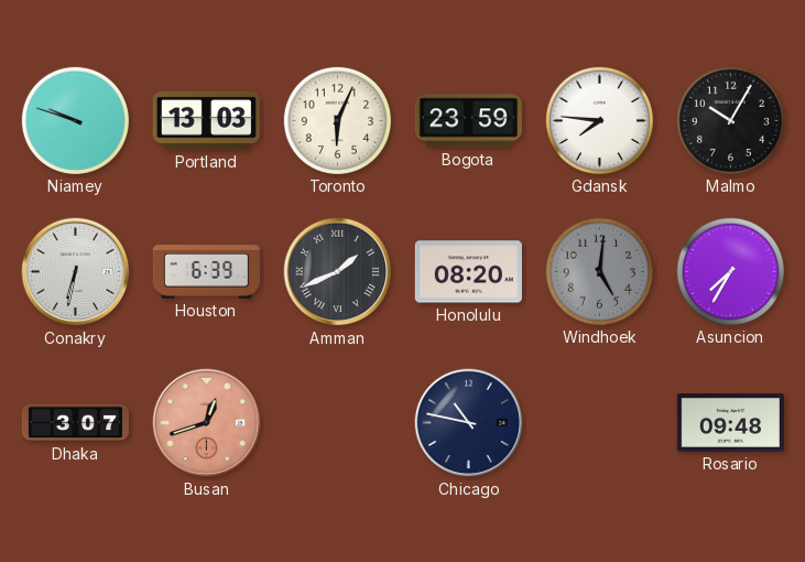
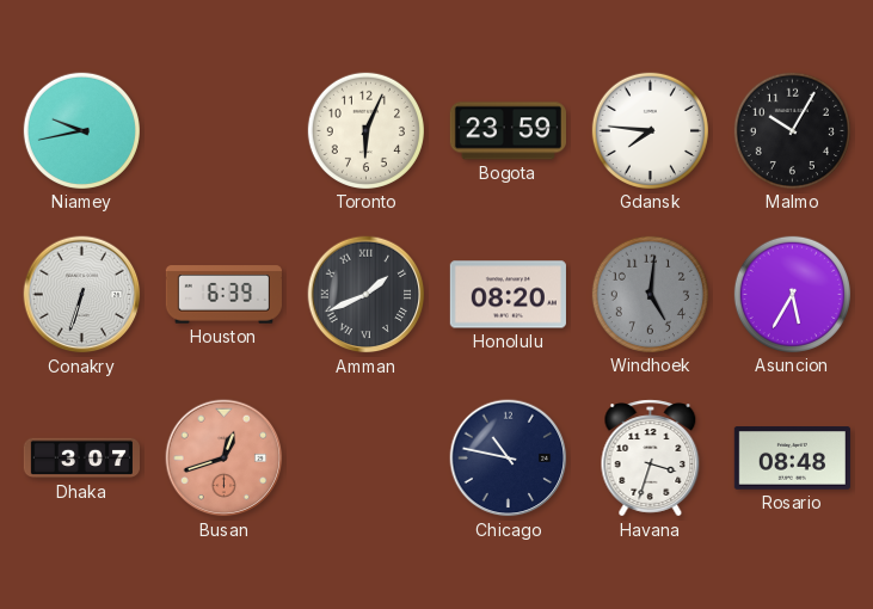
Niamey: 9:48 -> 9:43
Portland: 13:03 -> none
Conakry: 6:32 -> 6:33
Asuncion: 7:35 -> 5:35
Havana: none -> 3:33
Rosario: 09:48 -> 08:48
